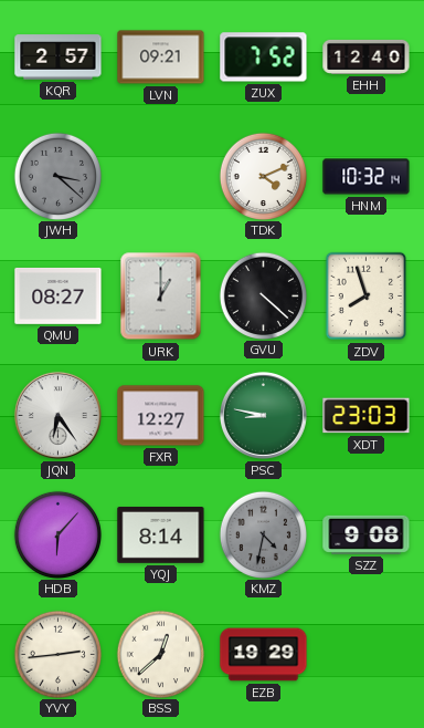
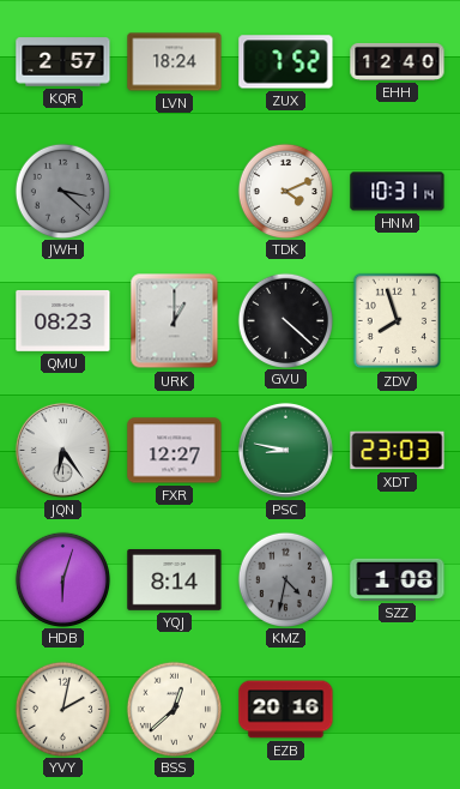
LVN: 09:21 -> 18:24
HNM: 10:32 -> 10:31
QMU: 08:27 -> 08:23
HDB: 6:07 -> 6:03
SZZ: 9:08 -> 1:08
YVY: 2:44 -> 2:02
EZB: 19:29 -> 20:16
